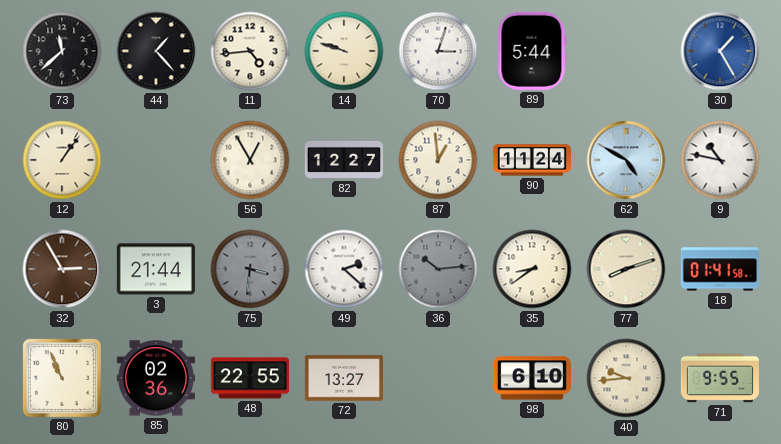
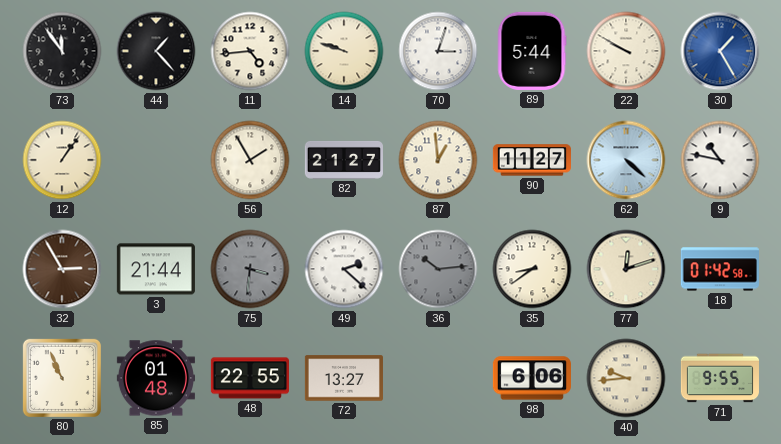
73: 11:38 -> 11:54
22: none -> 9:50
56: 12:55 -> 1:55
82: 12:27 -> 21:27
90: 11:24 -> 11:27
62: 4:50 -> 4:22
77: 8:12 -> 12:12
18: 01:41 -> 01:42
85: 02:36 -> 01:48
98: 6:10 -> 6:06
